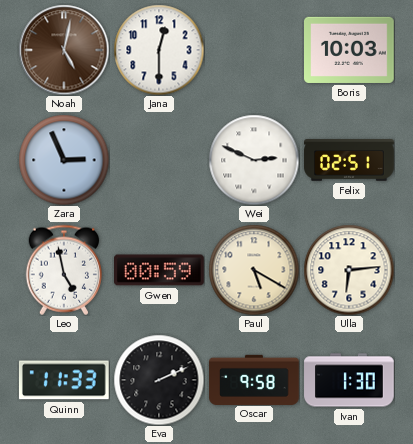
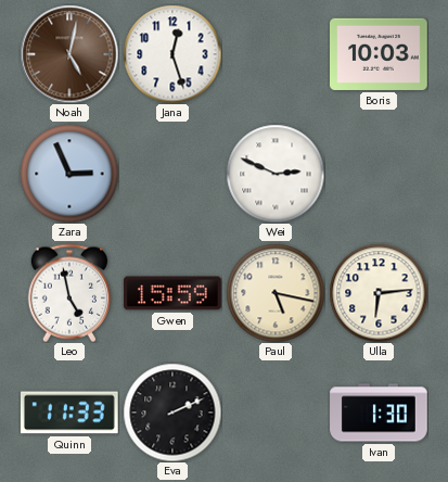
Jana: 12:30 -> 12:27
Felix: 02:51 -> none
Gwen: 00:59 -> 15:59
Paul: 5:20 -> 5:17
Oscar: 9:58 -> none
